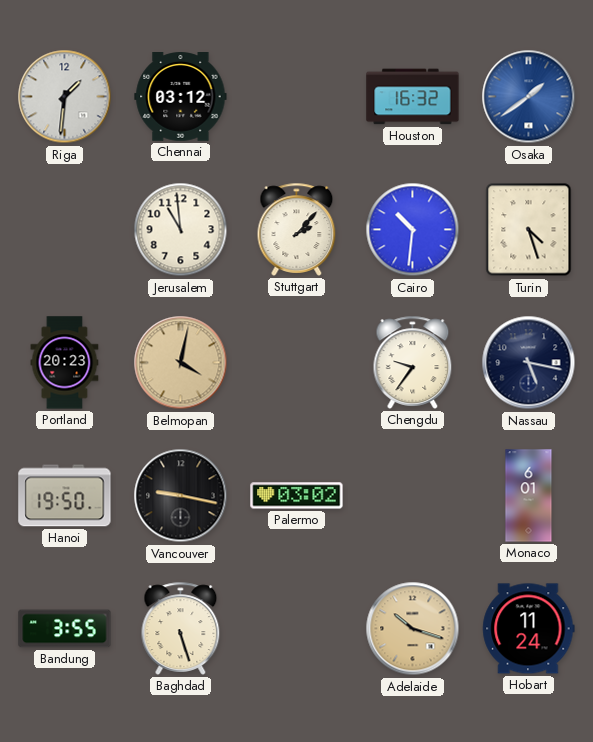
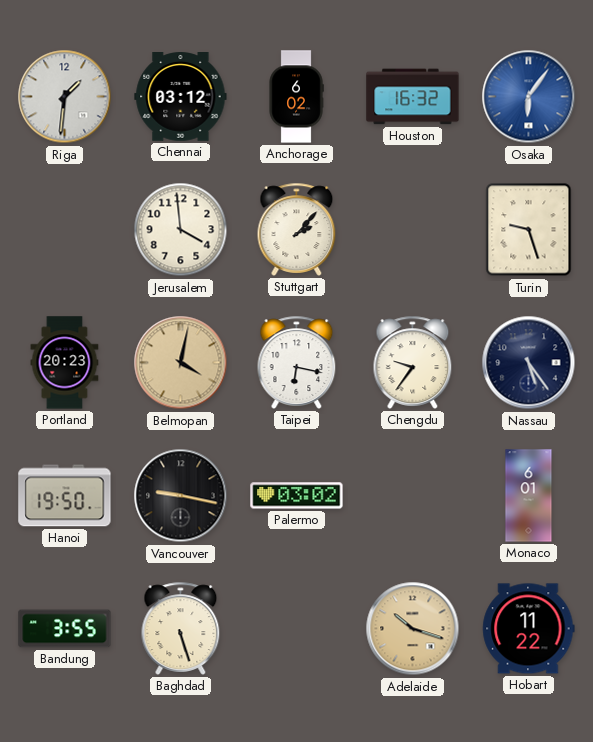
Anchorage: none -> 6:02
Osaka: 1:39 -> 6:06
Jerusalem: 10:59 -> 3:59
Cairo: 10:31 -> none
Turin: 4:27 -> 9:27
Taipei: none -> 6:17
Nassau: 5:17 -> 5:24
Hobart: 11:24 -> 11:22
